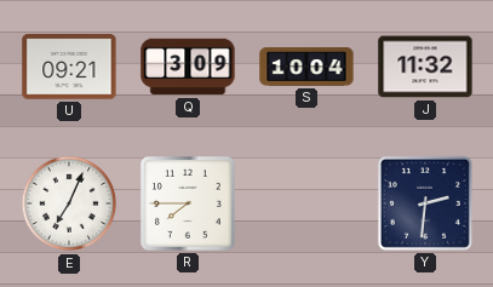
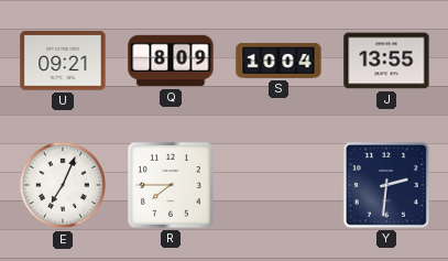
Q: 3:09 -> 8:09
J: 11:32 -> 13:55
